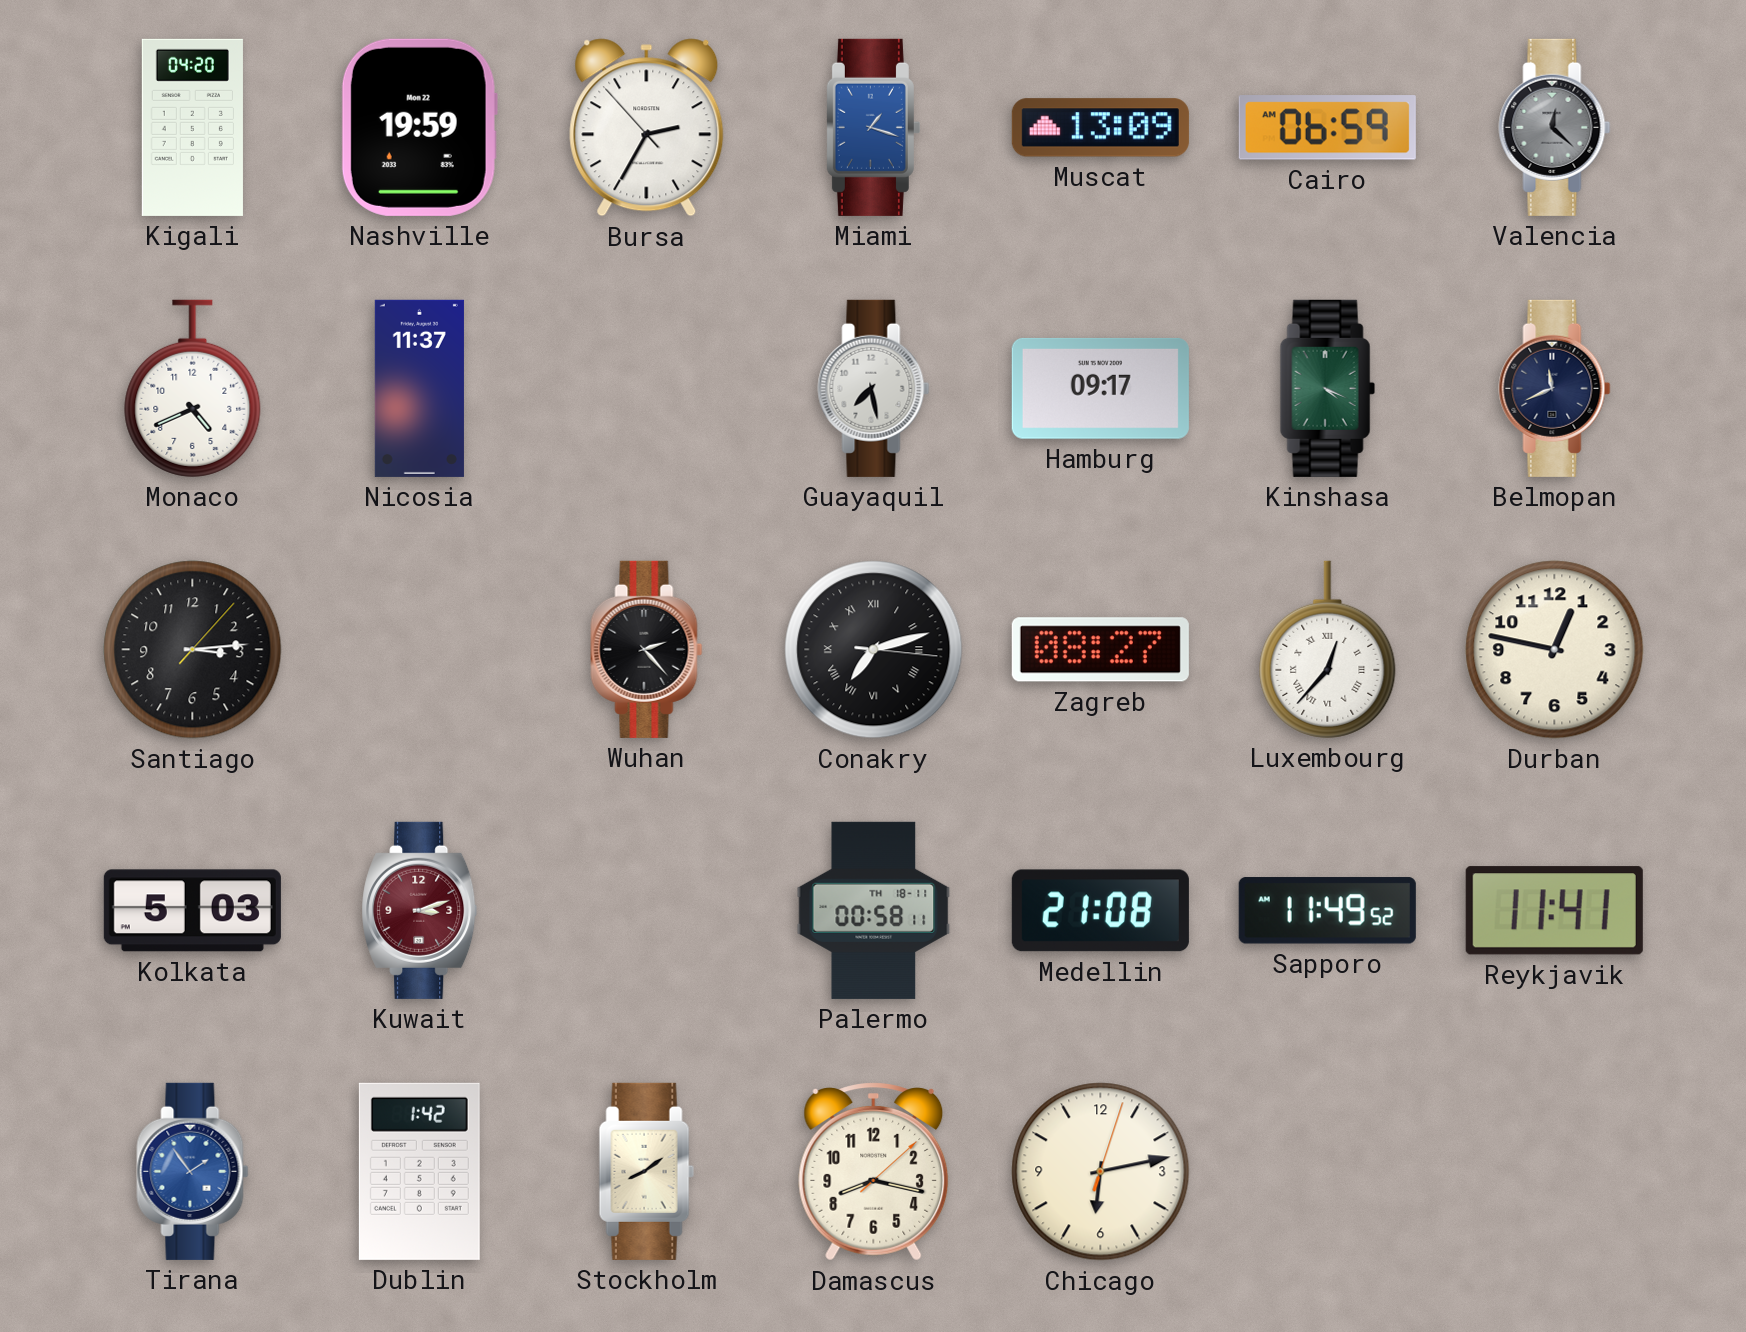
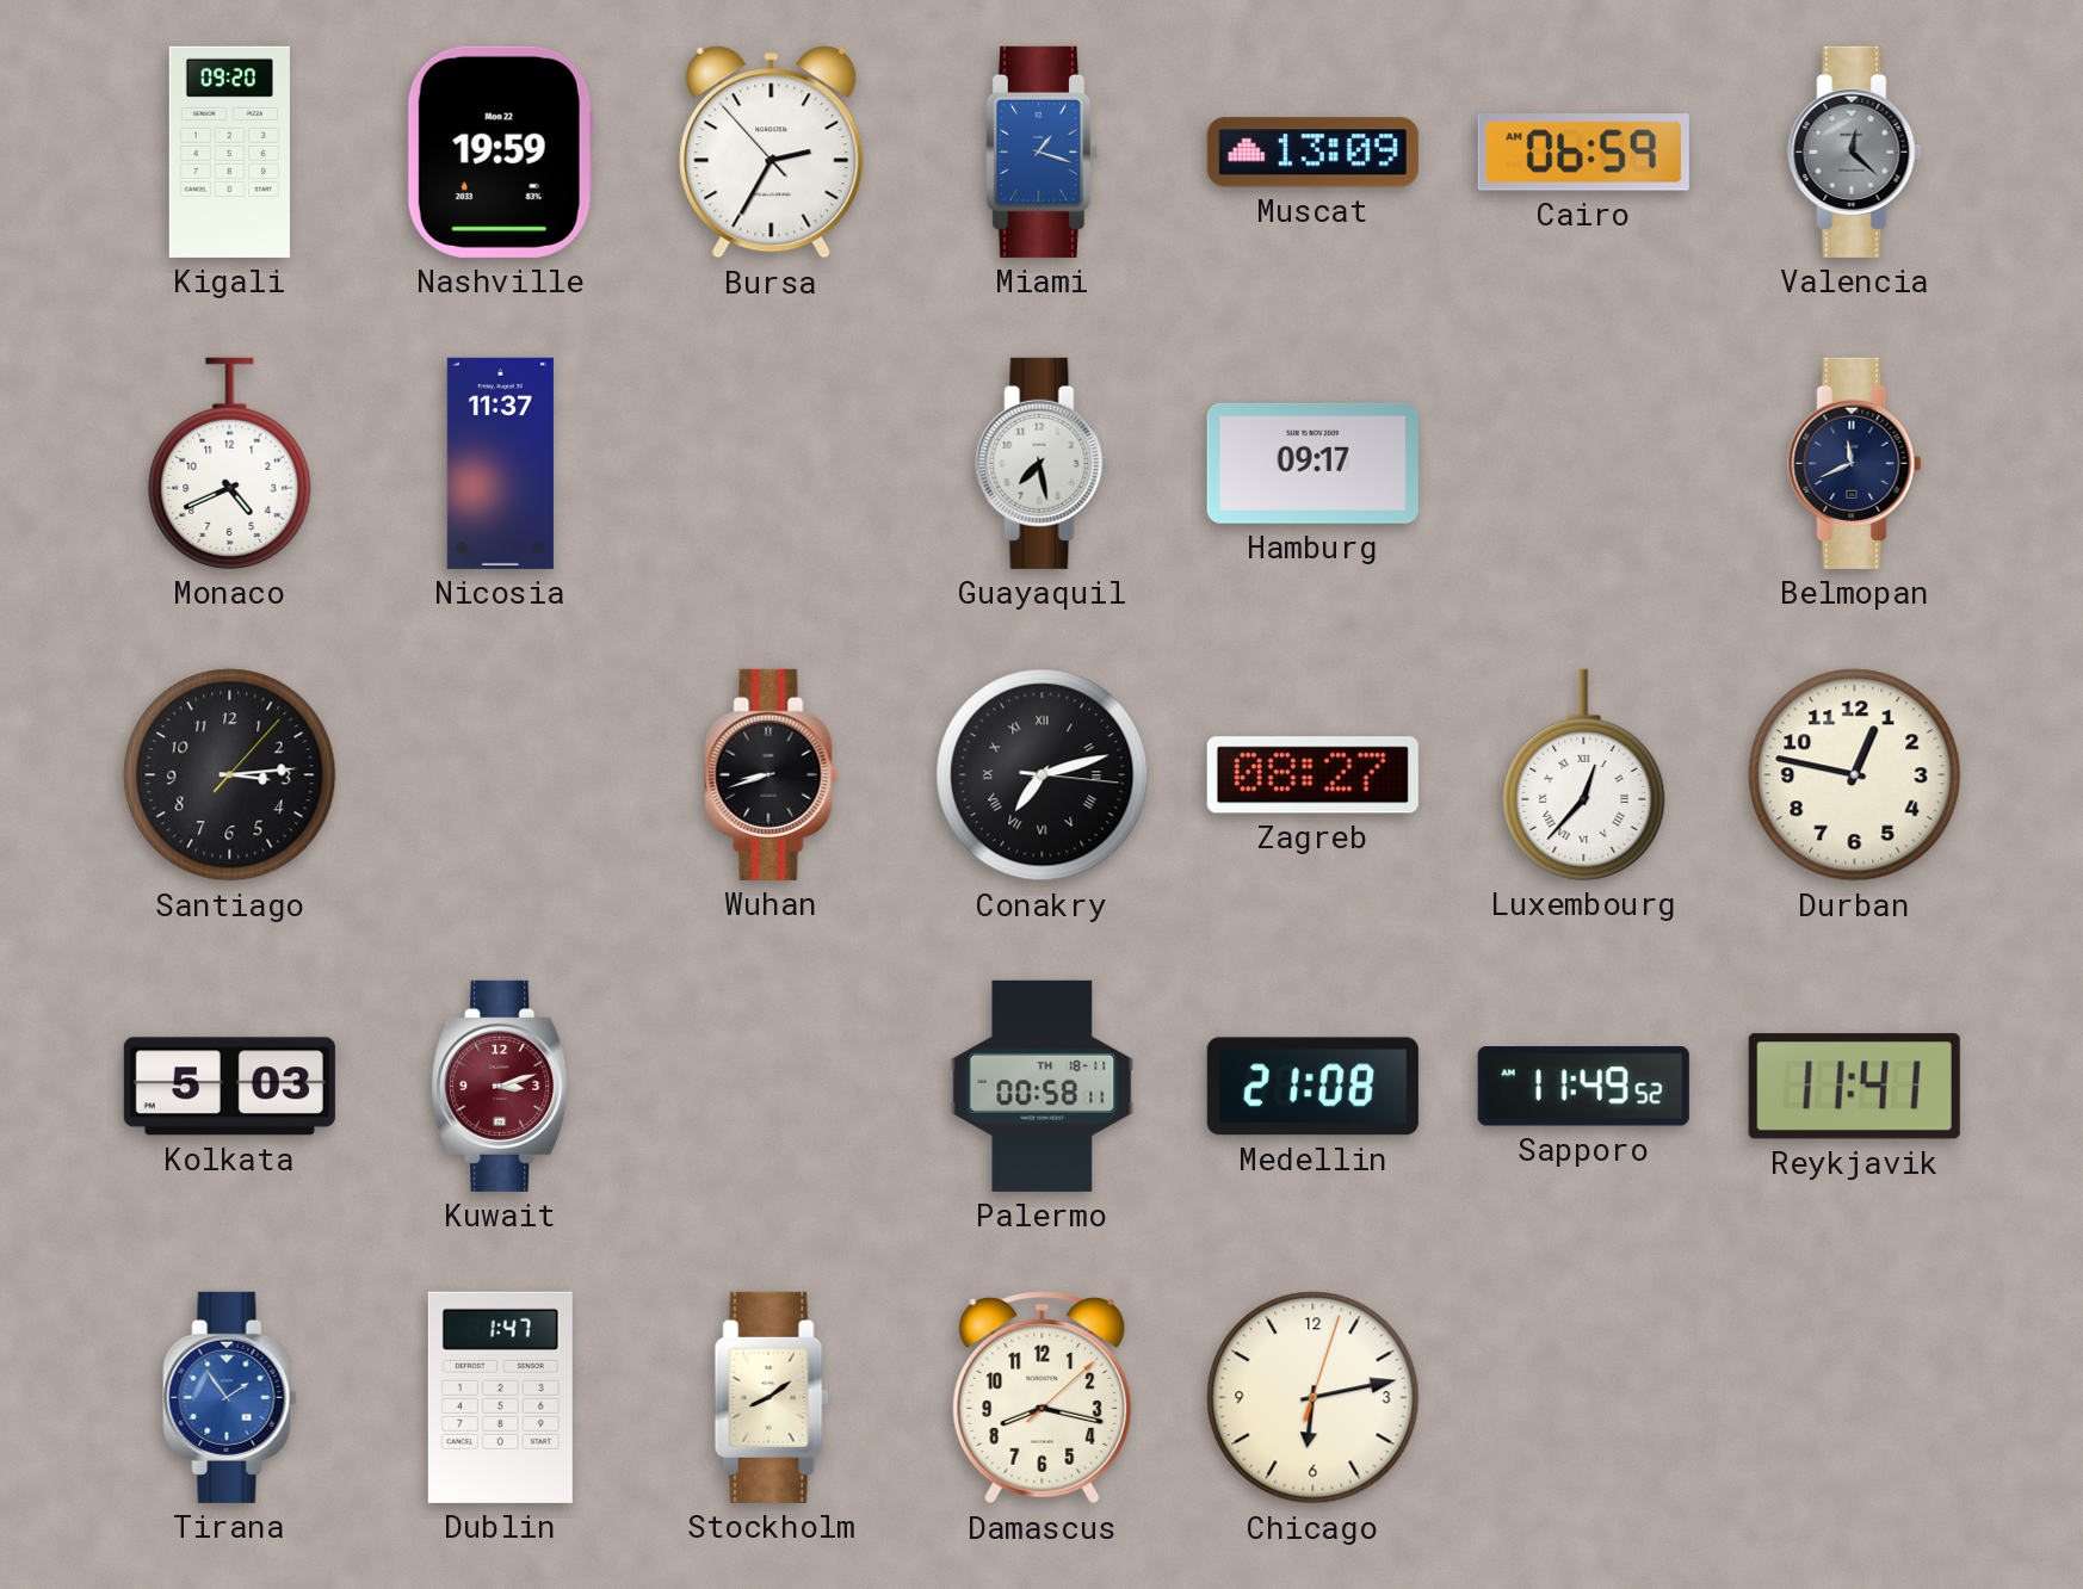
Kigali: 04:20 -> 09:20
Kinshasa: 4:19 -> none
Wuhan: 2:23 -> 8:42
Dublin: 1:42 -> 1:47
